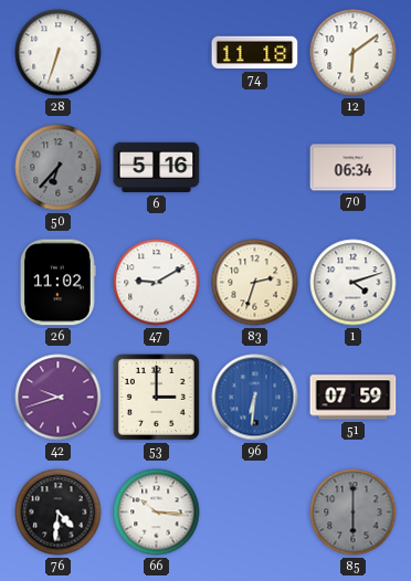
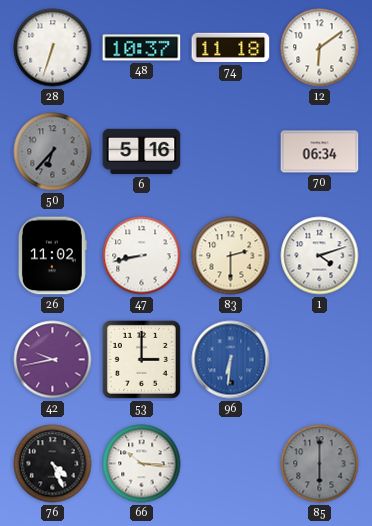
48: none -> 10:37
47: 9:10 -> 8:43
83: 2:33 -> 2:30
42: 9:42 -> 9:43
51: 07:59 -> none
76: 4:31 -> 4:26
